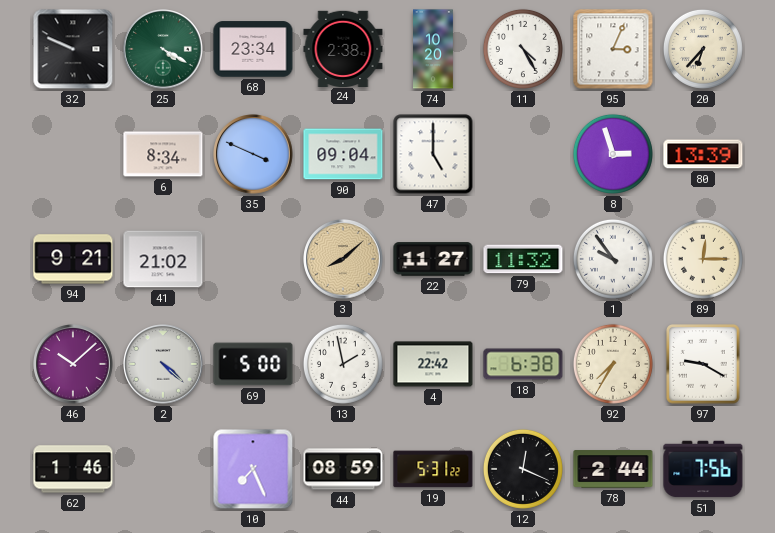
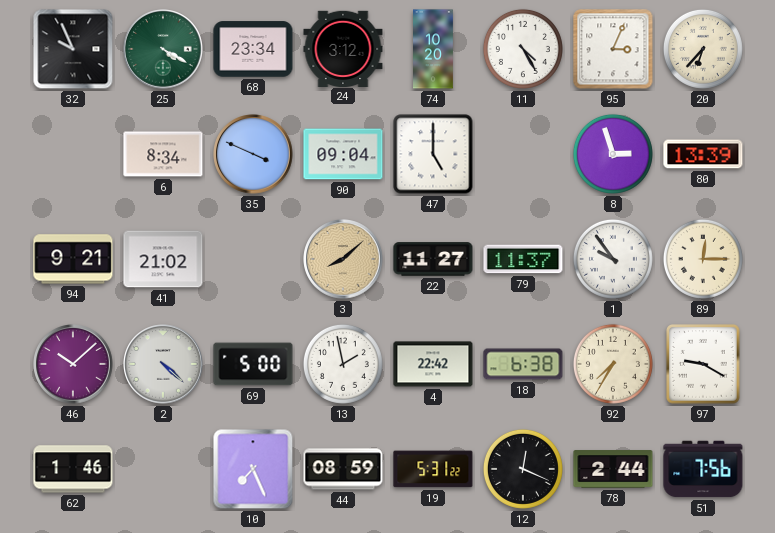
32: 9:49 -> 9:56
24: 2:38 -> 3:12
79: 11:32 -> 11:37
